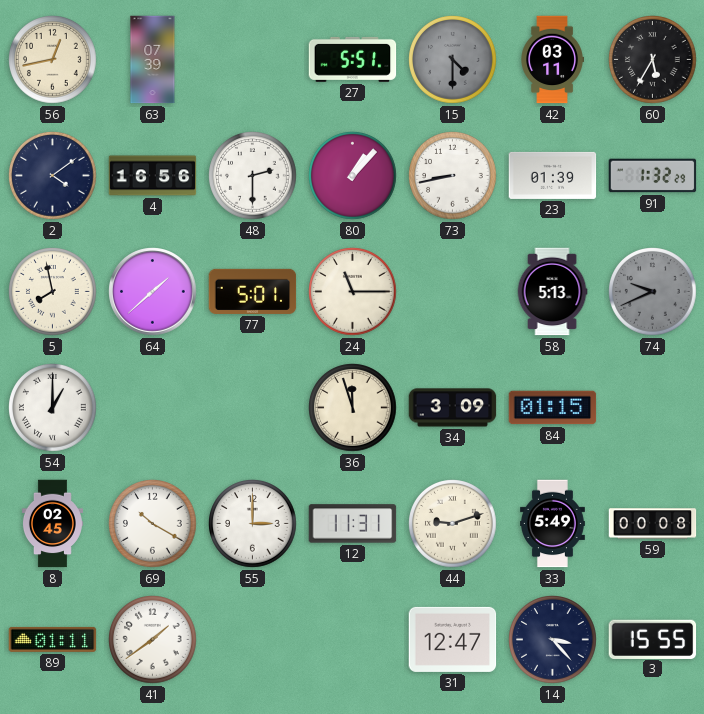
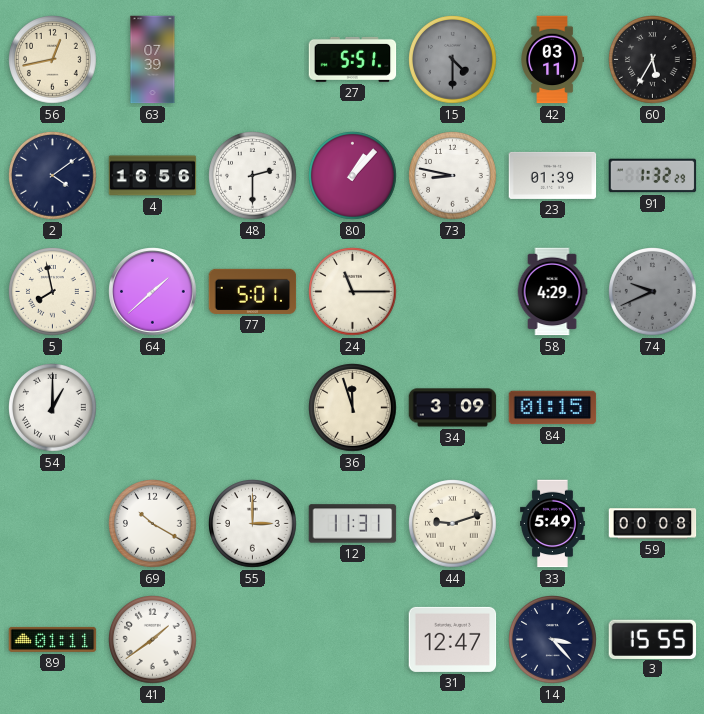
73: 8:43 -> 8:47
58: 5:13 -> 4:29
8: 02:45 -> none
